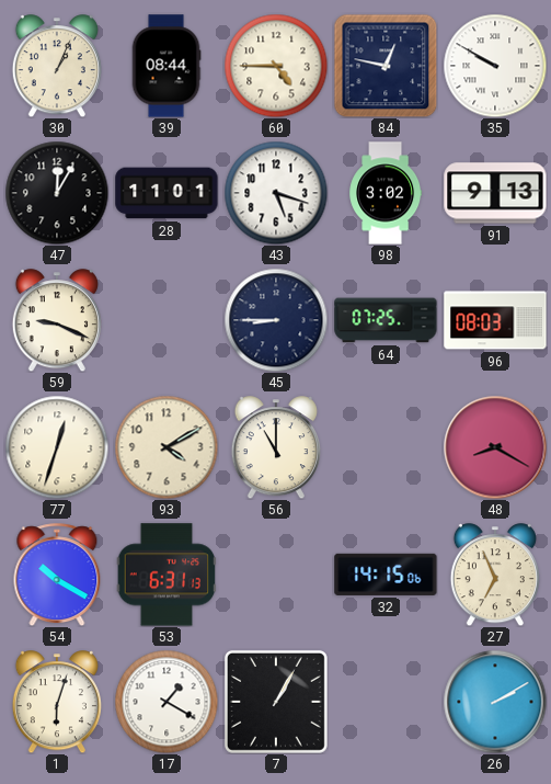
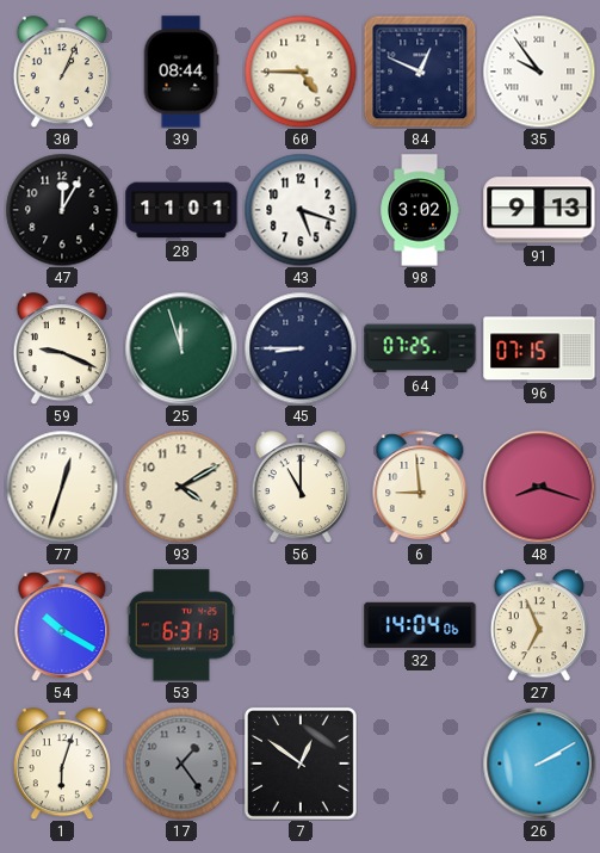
84: 12:47 -> 12:49
35: 9:50 -> 9:54
25: none -> 11:57
96: 08:03 -> 07:15
6: none -> 8:59
48: 8:20 -> 8:18
32: 14:15 -> 14:04
17: 1:20 -> 1:24
17 dial: white -> grey
7: 1:05 -> 12:51
